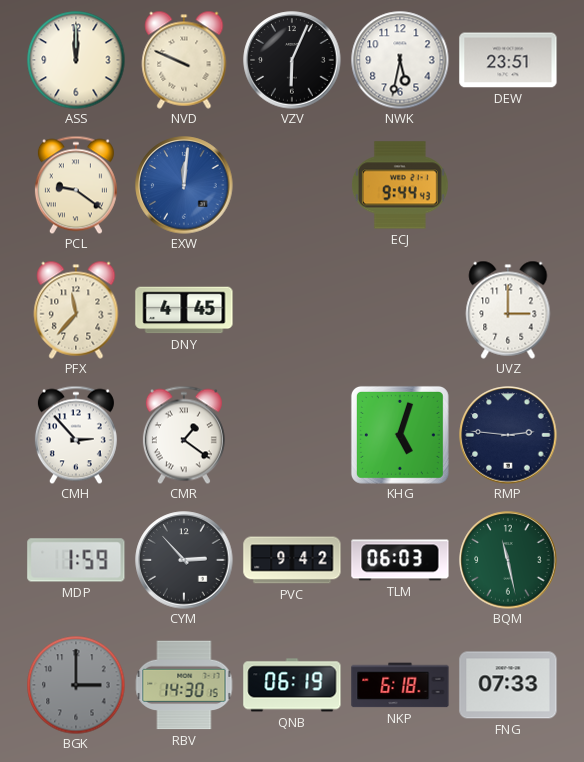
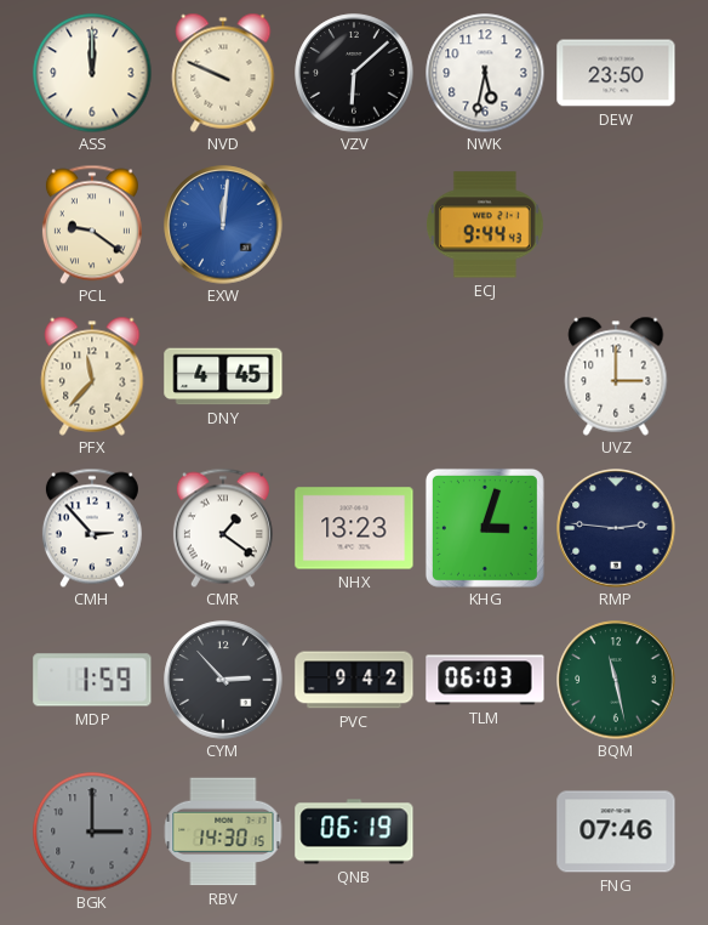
VZV: 6:04 -> 6:08
DEW: 23:51 -> 23:50
NHX: none -> 13:23
KHG: 5:03 -> 3:03
NKP: 6:18 -> none
FNG: 07:33 -> 07:46
